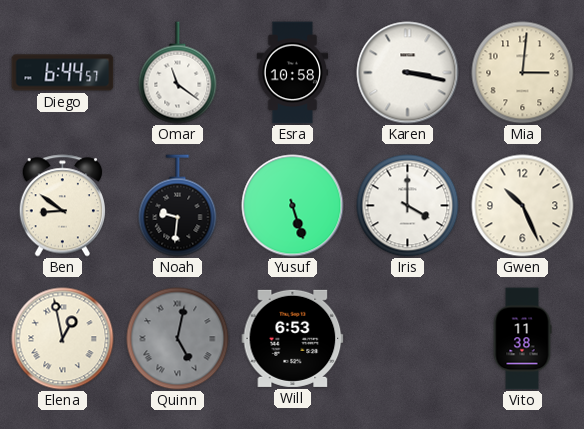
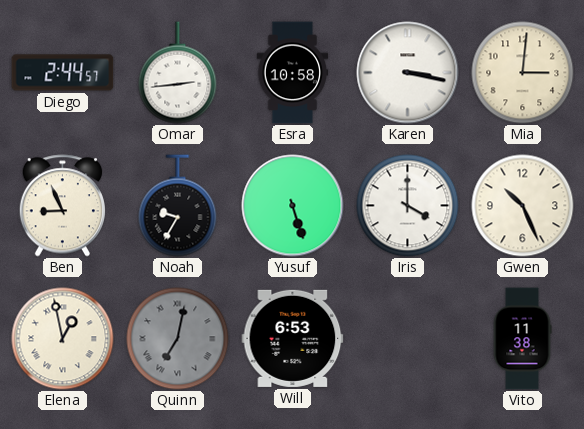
Diego: 6:44 -> 2:44
Omar: 11:21 -> 2:44
Ben: 8:51 -> 8:56
Noah: 9:31 -> 9:35
Quinn: 5:02 -> 7:02
